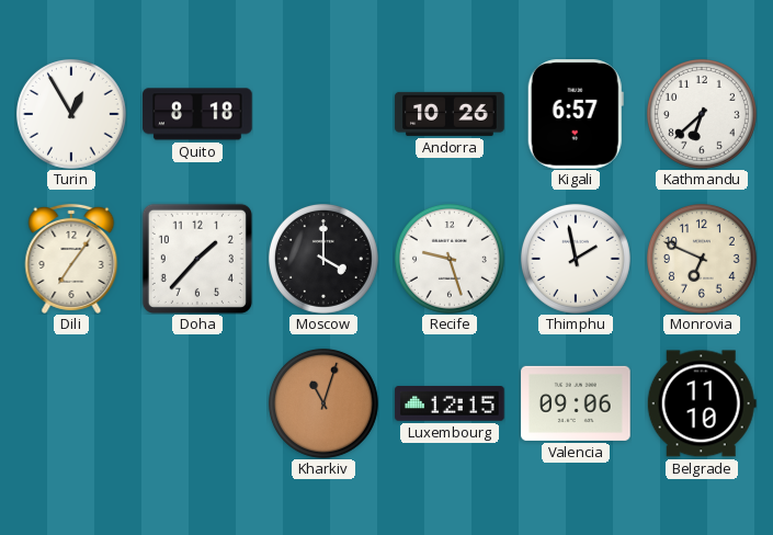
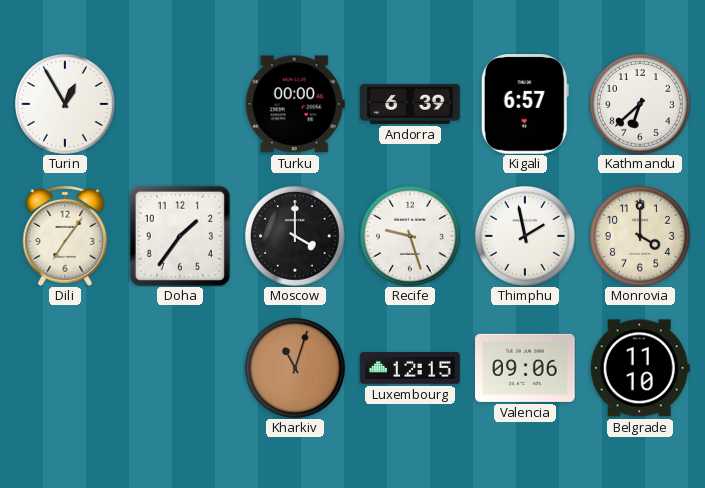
Quito: 8:18 -> none
Turku: none -> 00:00
Andorra: 10:26 -> 6:39
Doha: 1:37 -> 1:36
Monrovia: 6:49 -> 4:00
